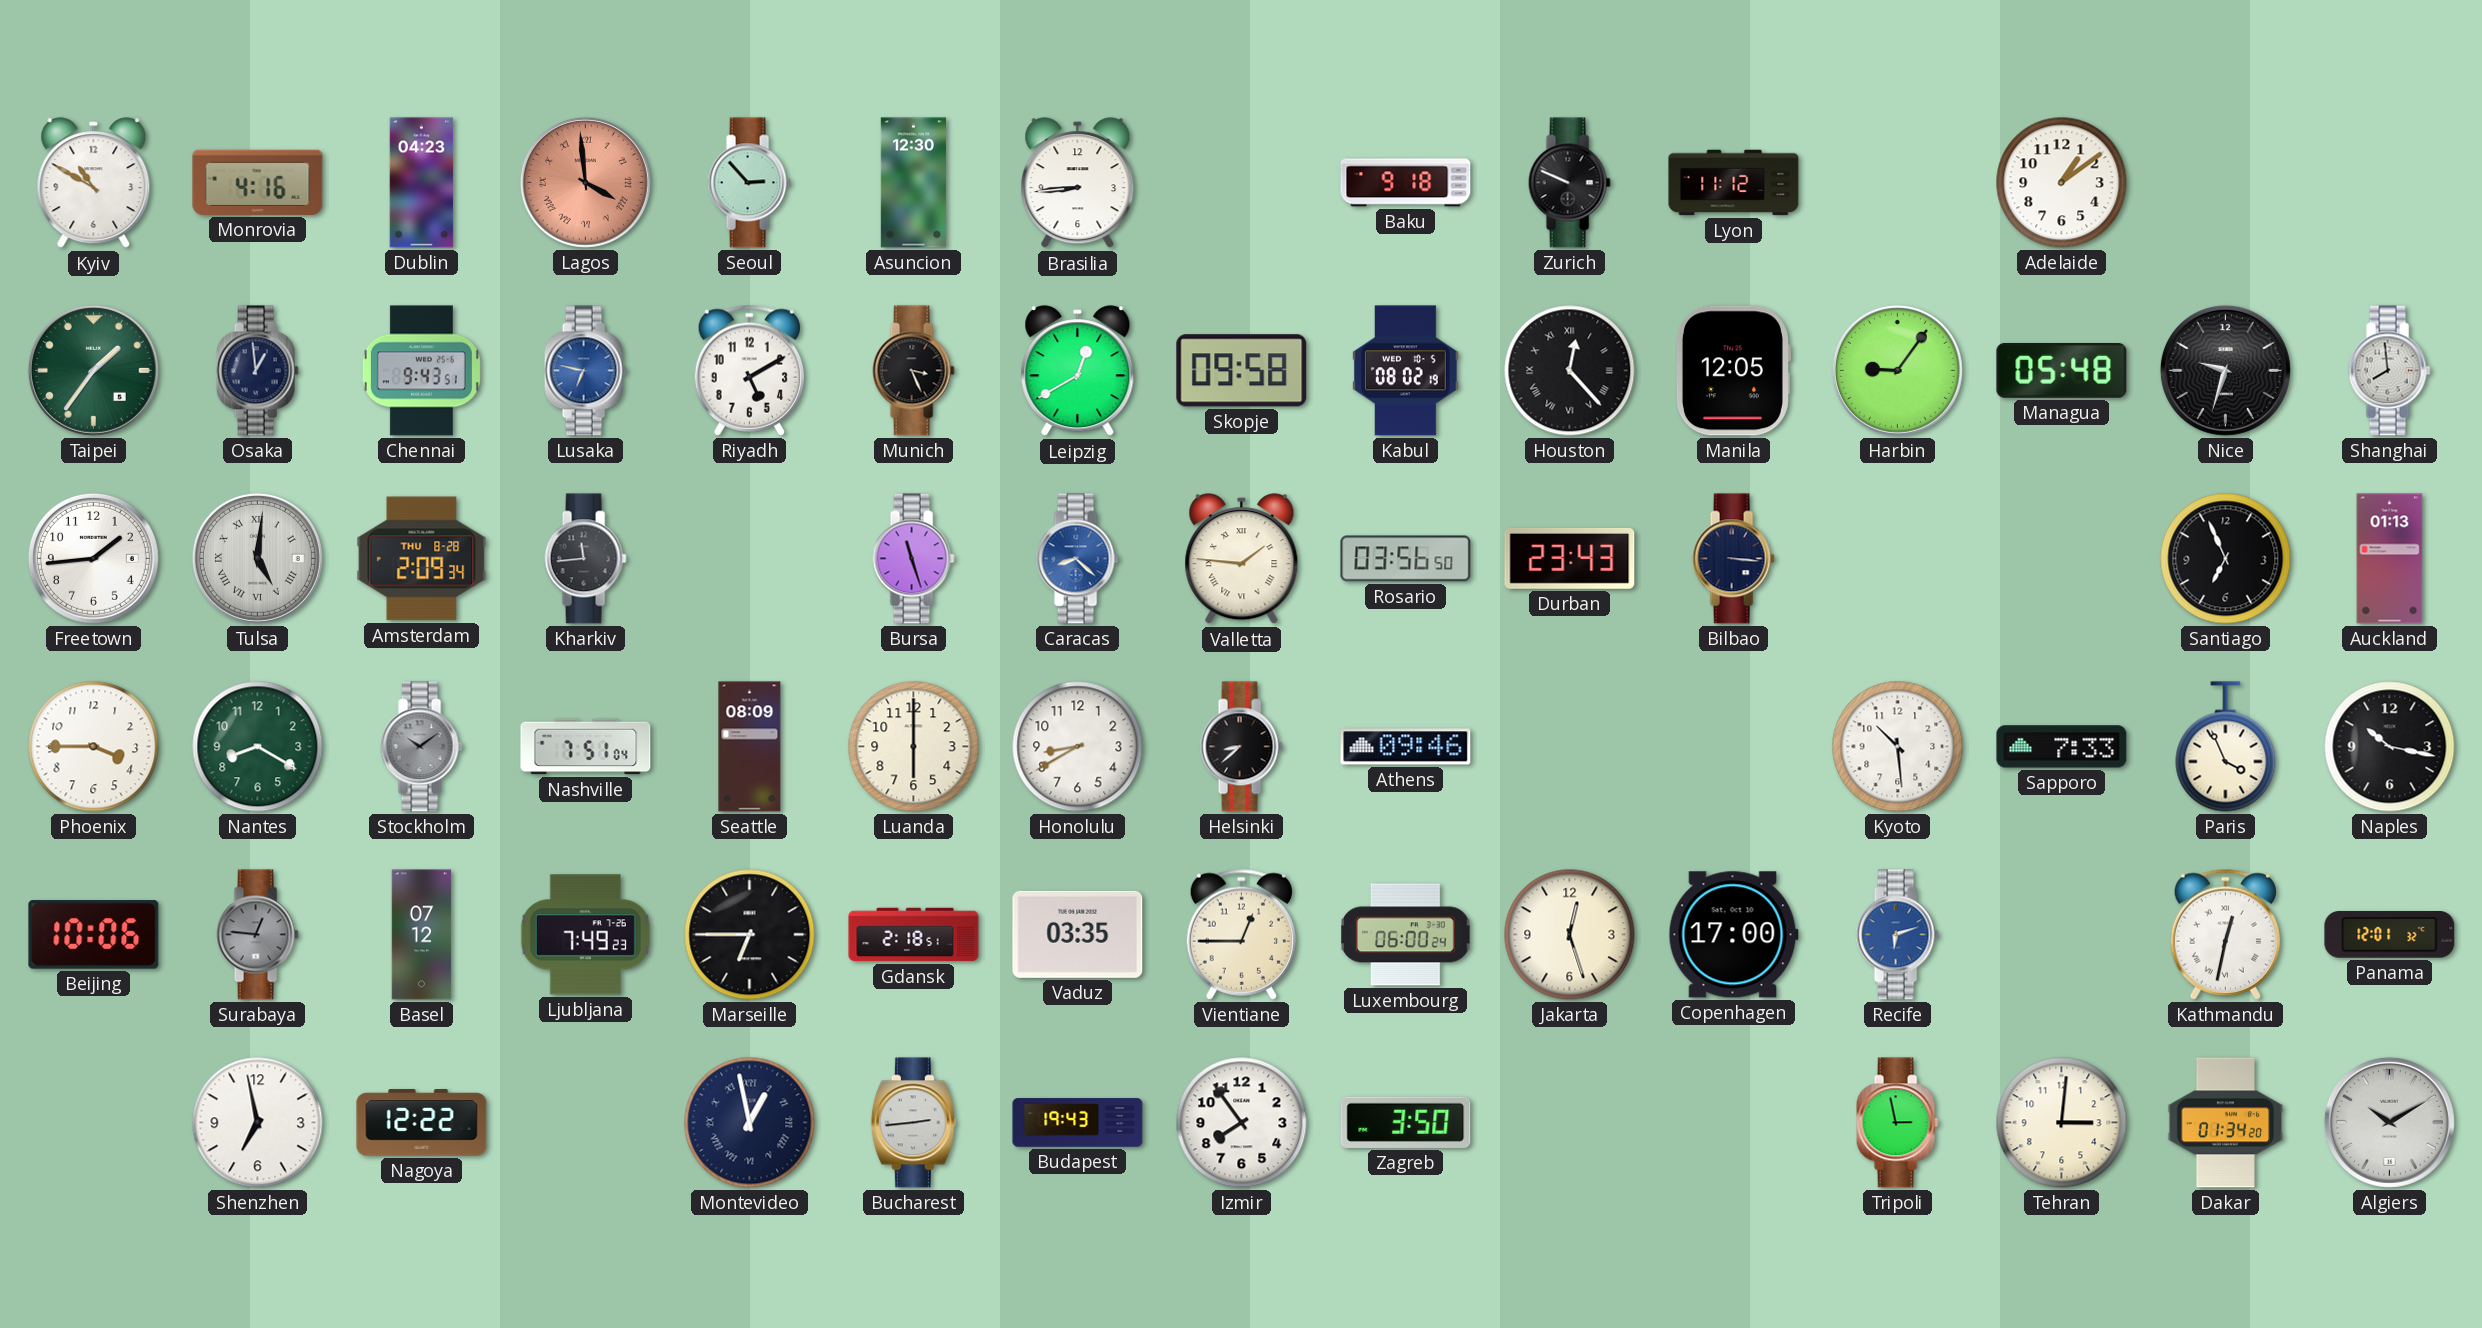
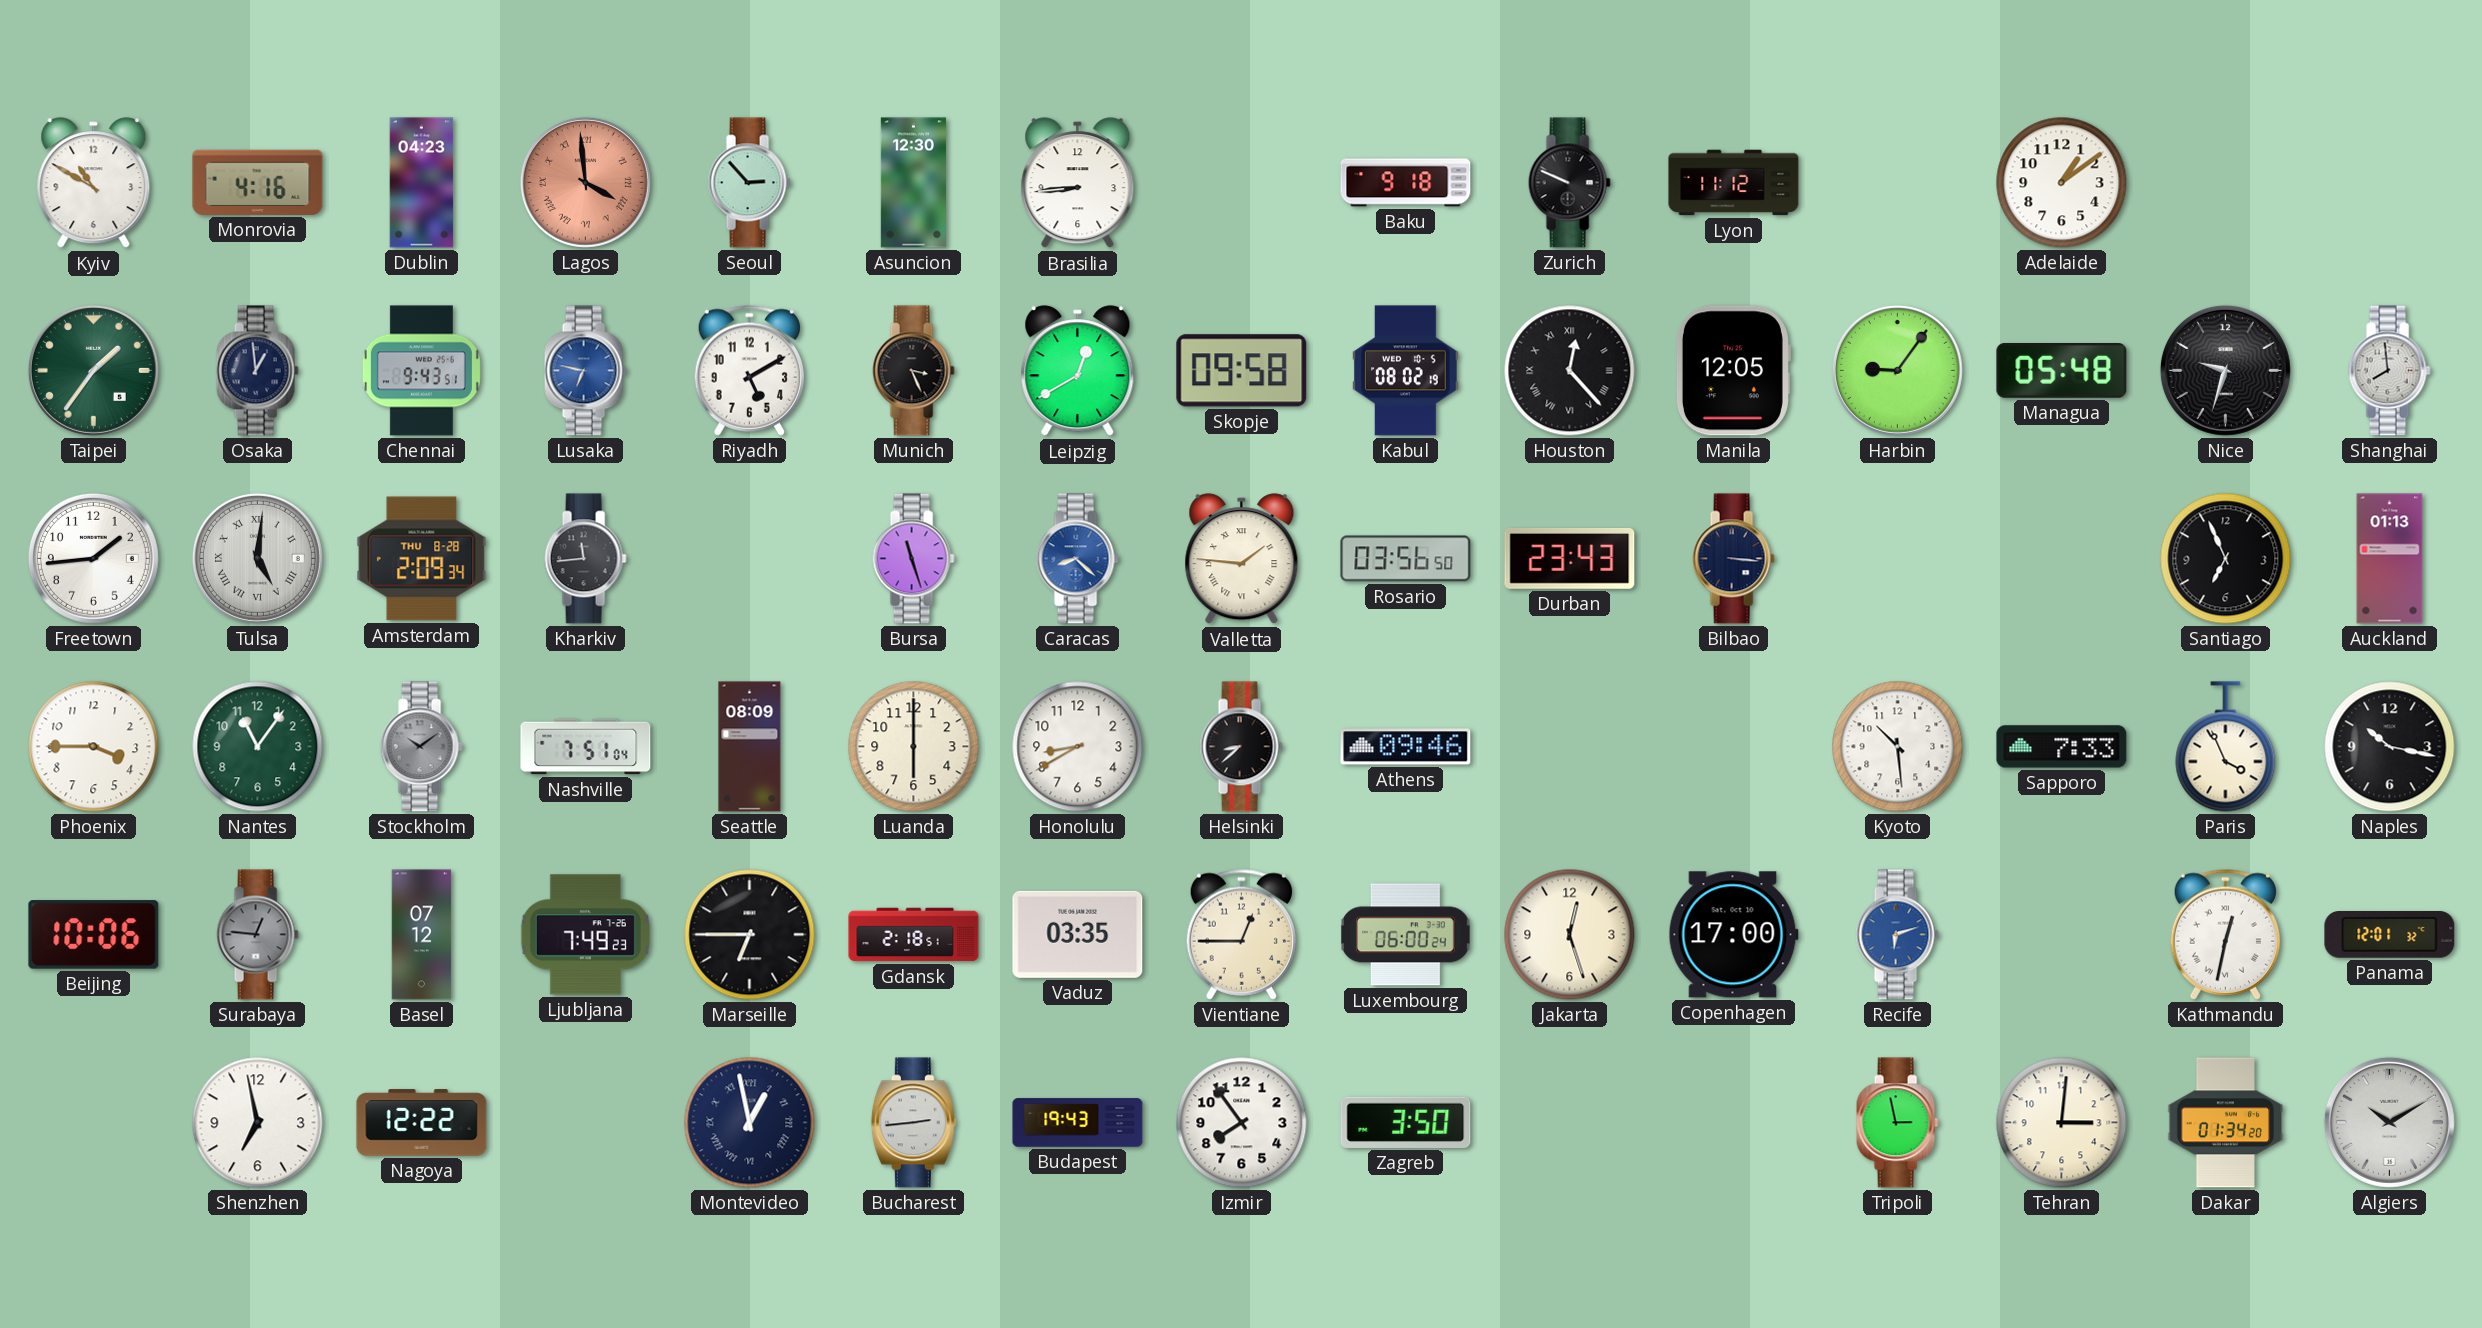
Nantes: 8:20 -> 11:06
